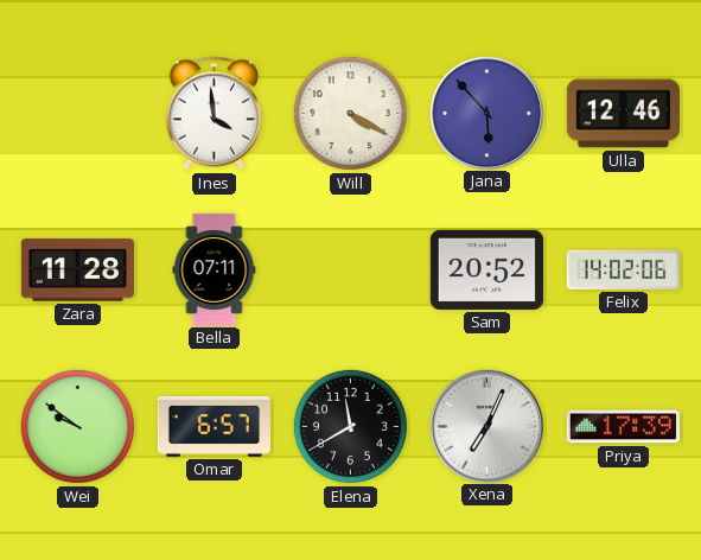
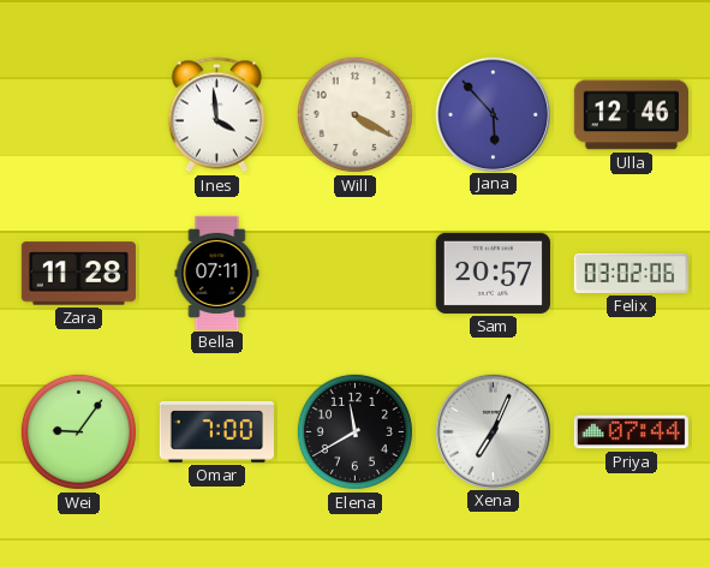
Sam: 20:52 -> 20:57
Felix: 14:02 -> 03:02
Wei: 9:51 -> 9:06
Omar: 6:57 -> 7:00
Priya: 17:39 -> 07:44
